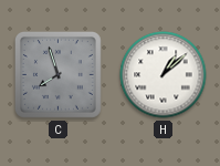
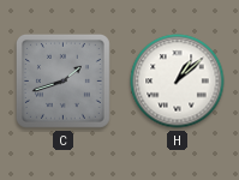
C: 7:57 -> 1:42
